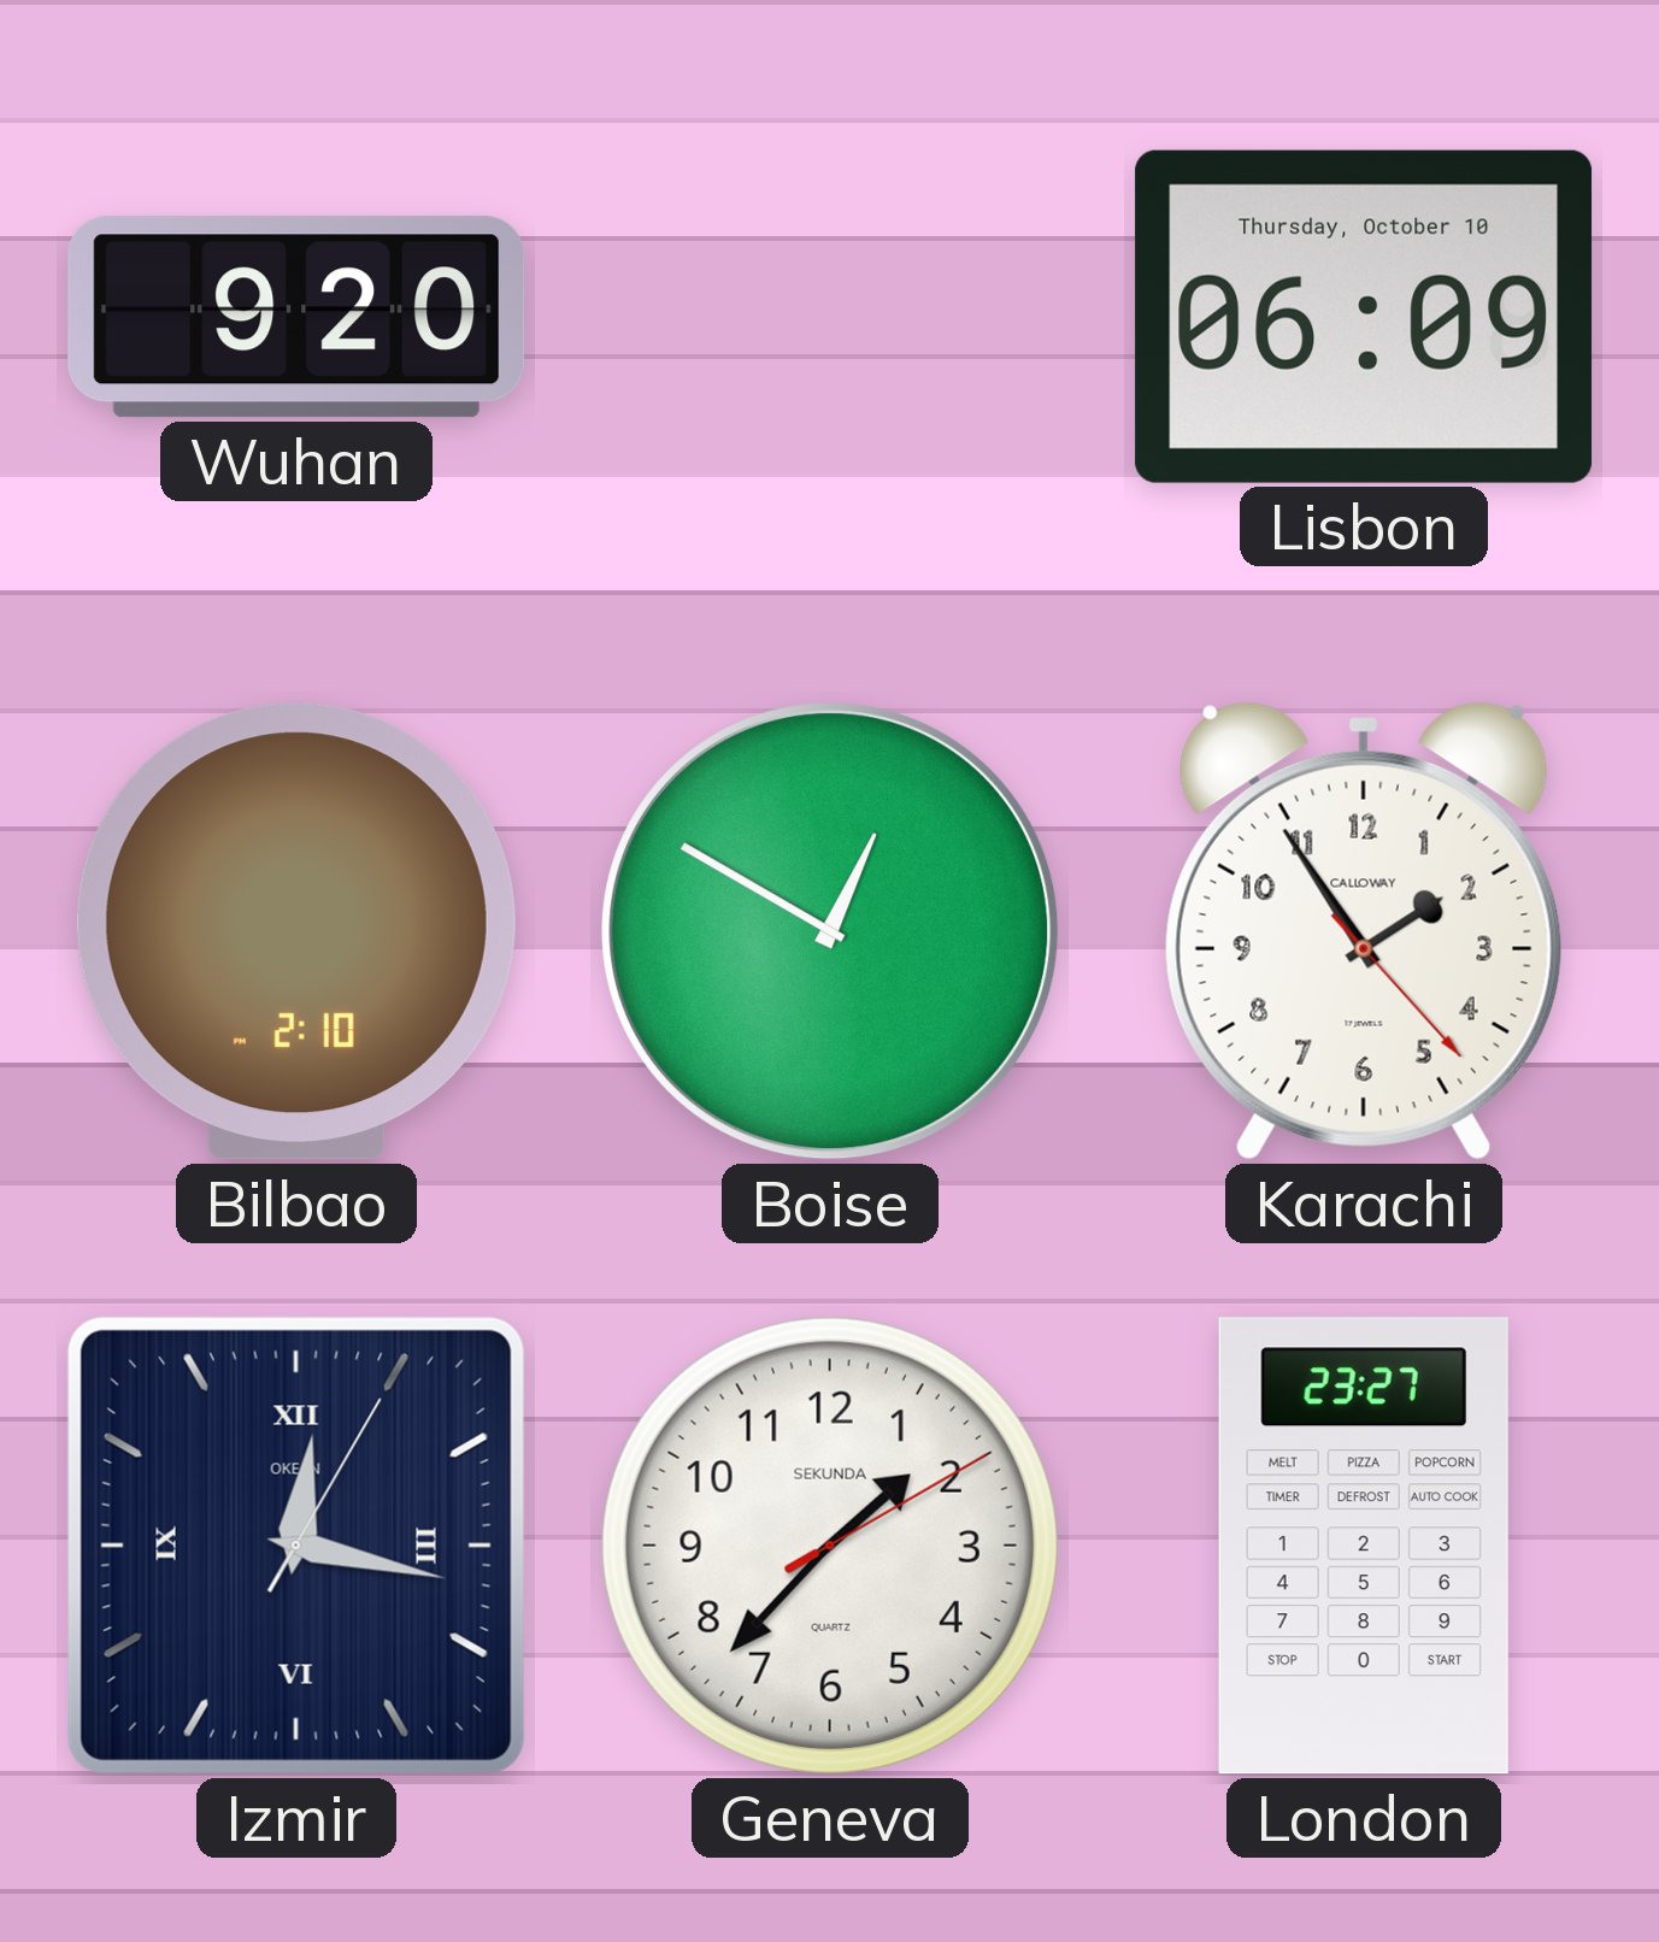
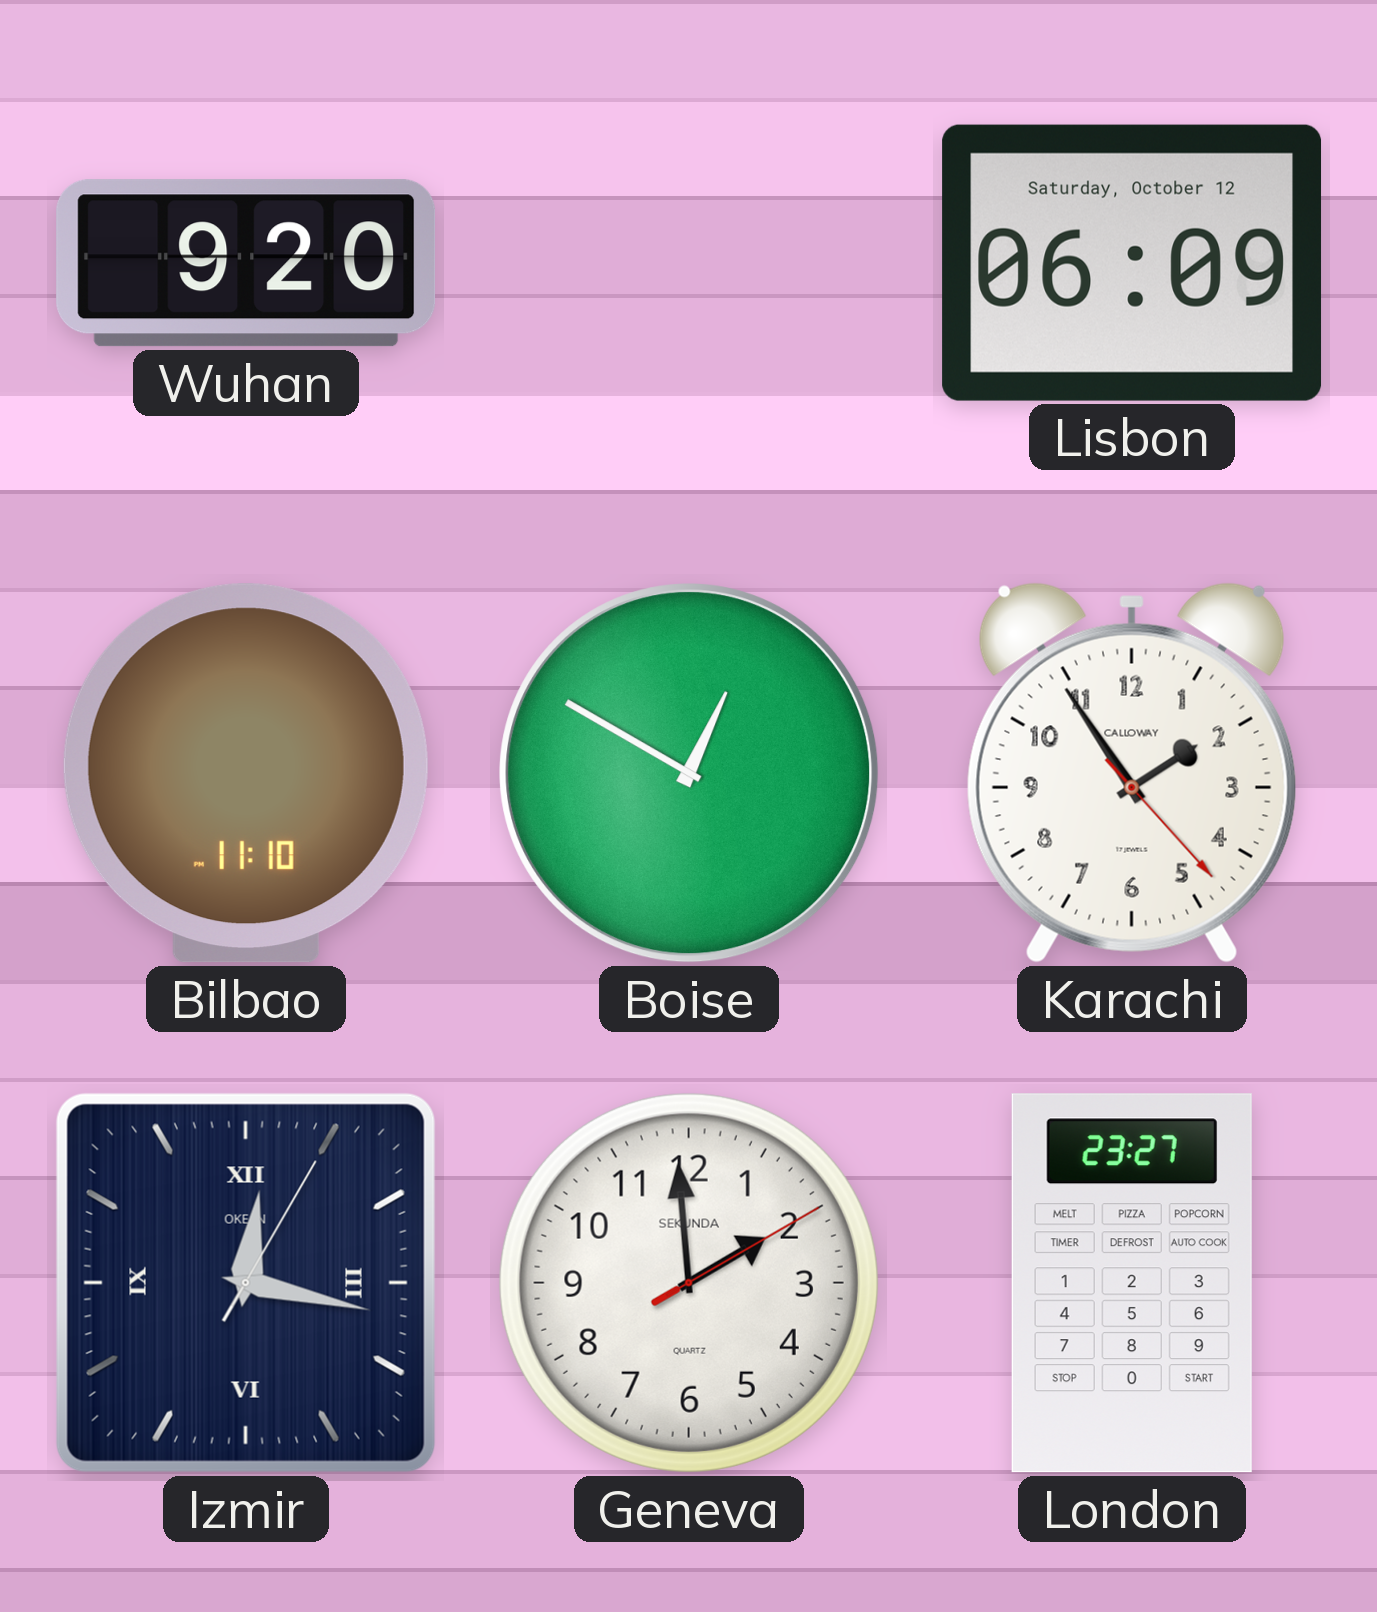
Lisbon date: Thursday, October 10 -> Saturday, October 12
Bilbao: 2:10 -> 11:10
Geneva: 1:37 -> 1:59
